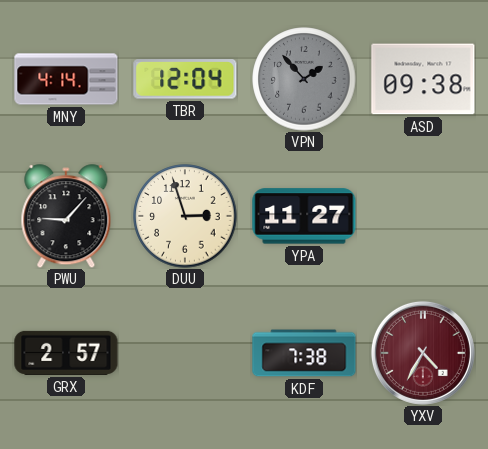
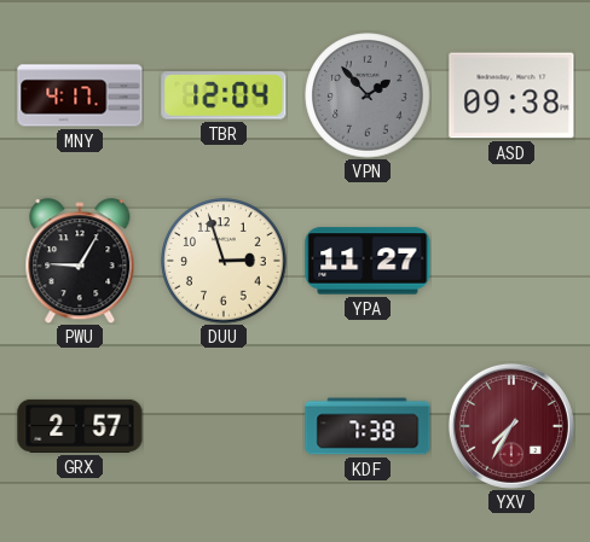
MNY: 4:14 -> 4:17
PWU: 9:07 -> 9:05
YXV: 4:35 -> 7:35
